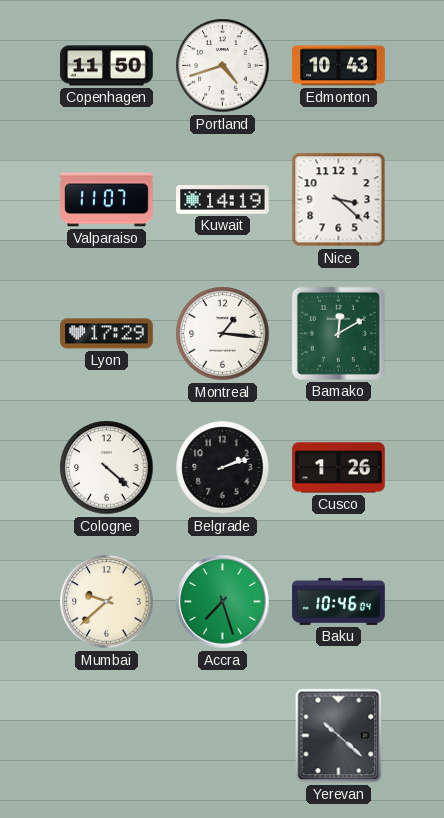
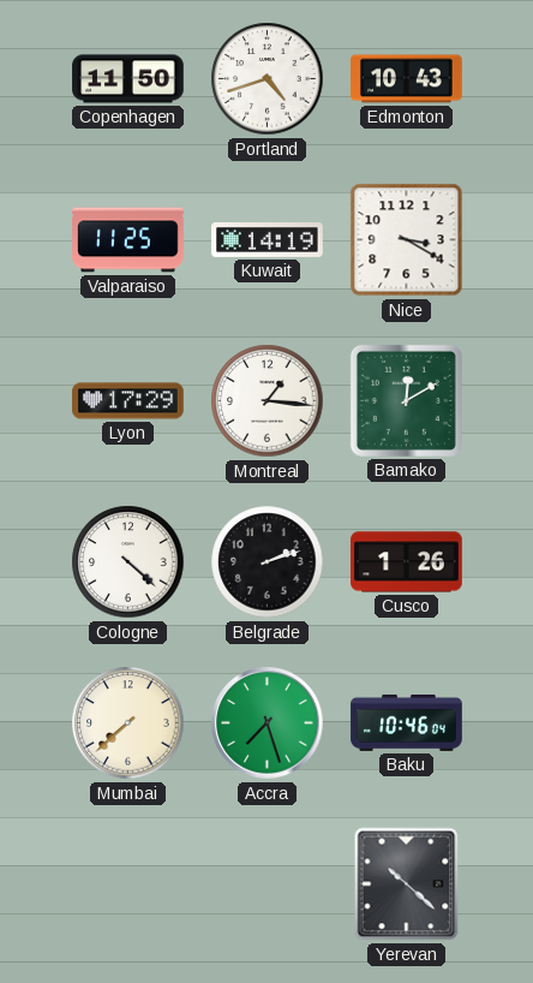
Valparaiso: 11:07 -> 11:25
Nice: 3:22 -> 3:20
Mumbai: 9:38 -> 7:38
